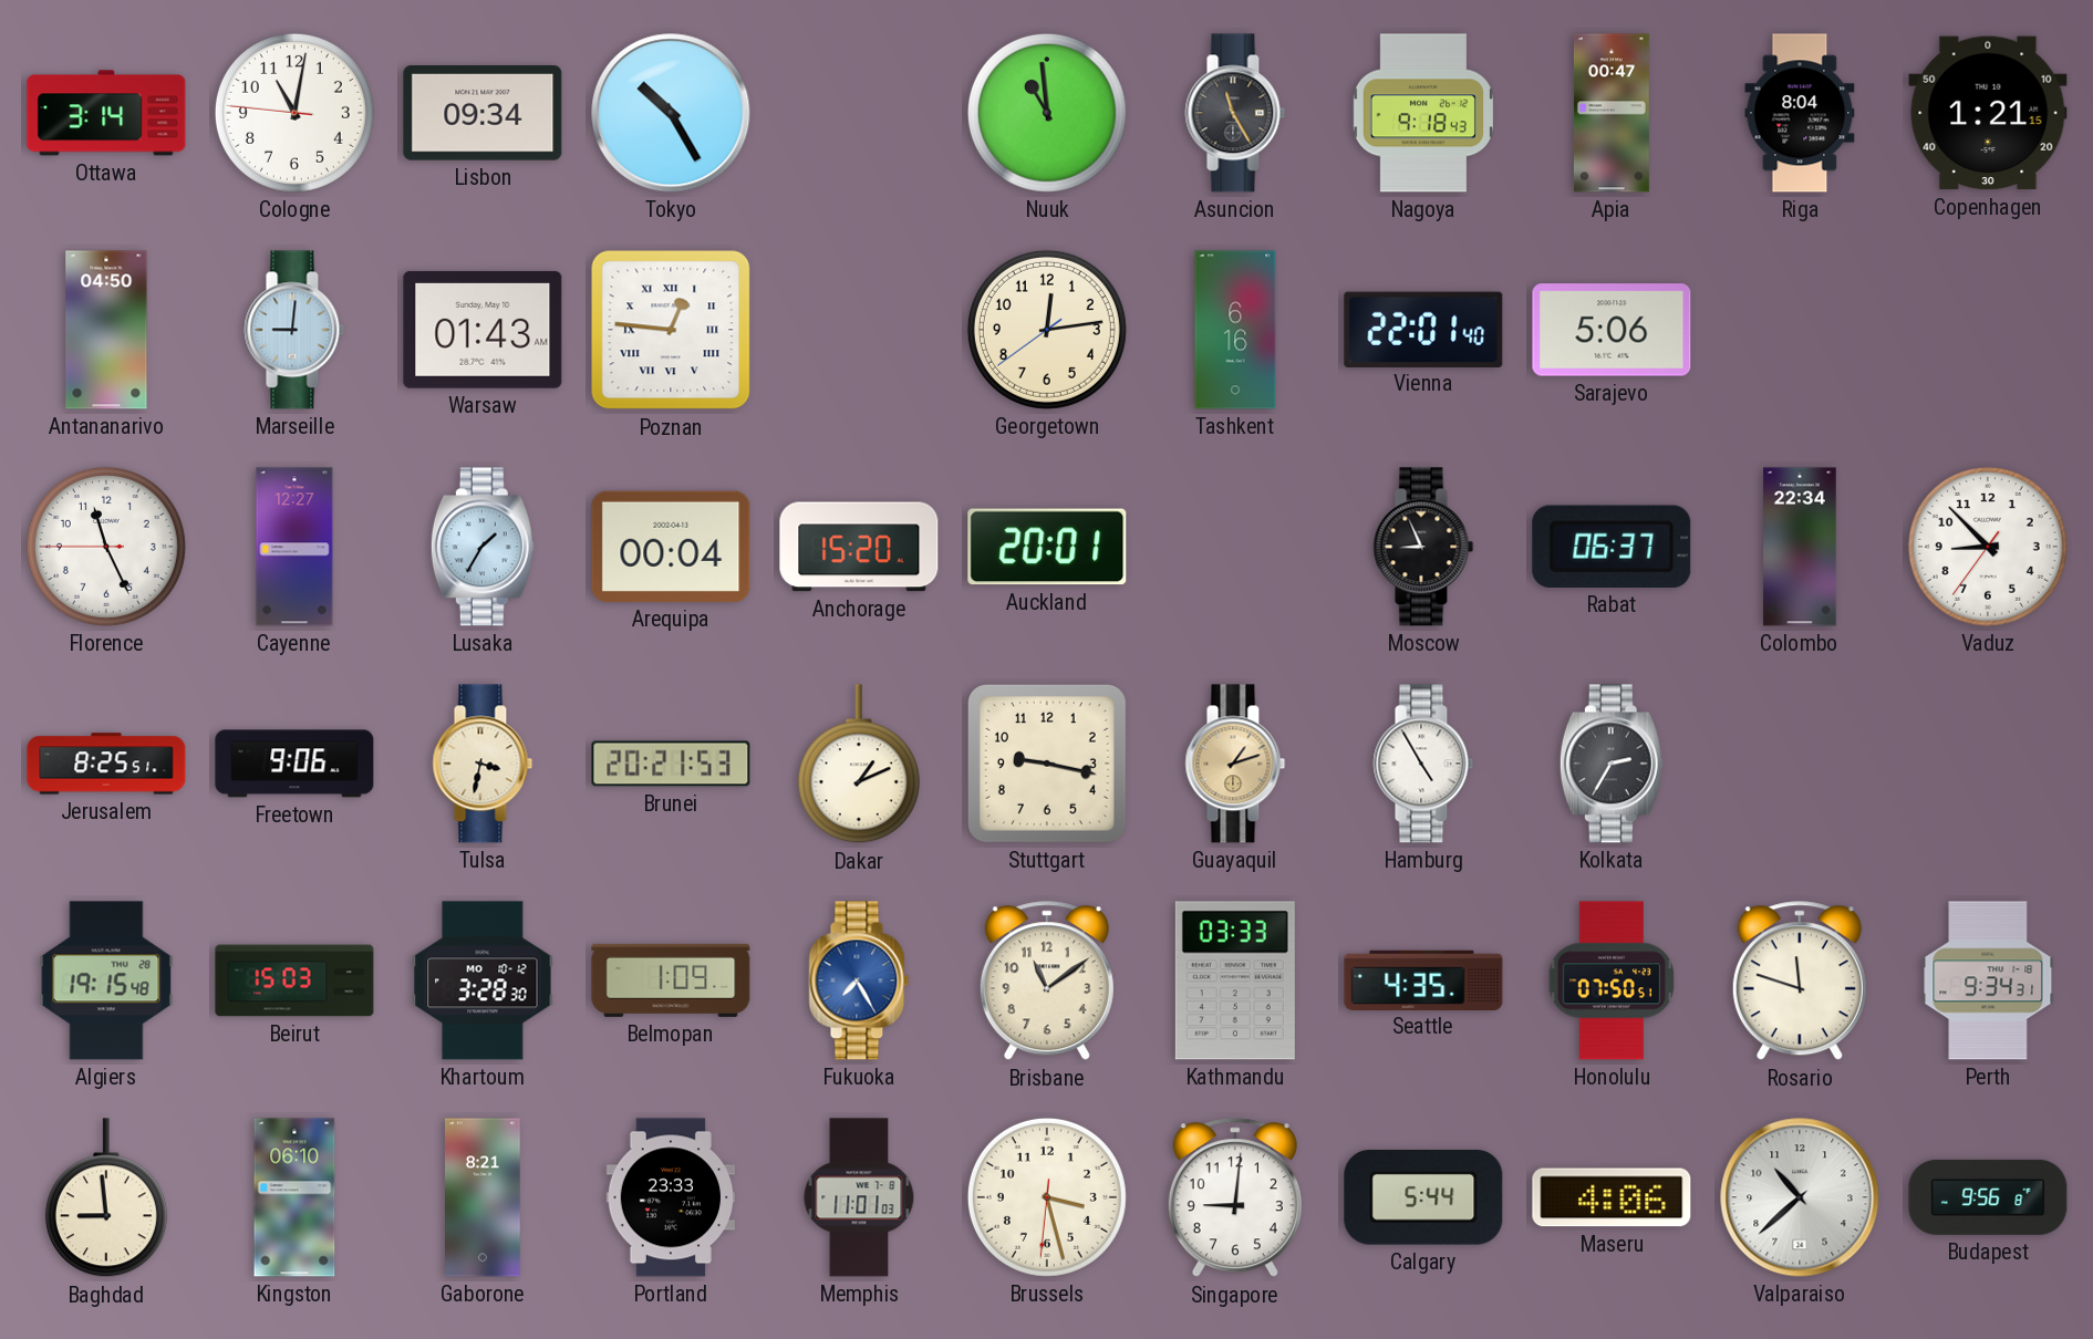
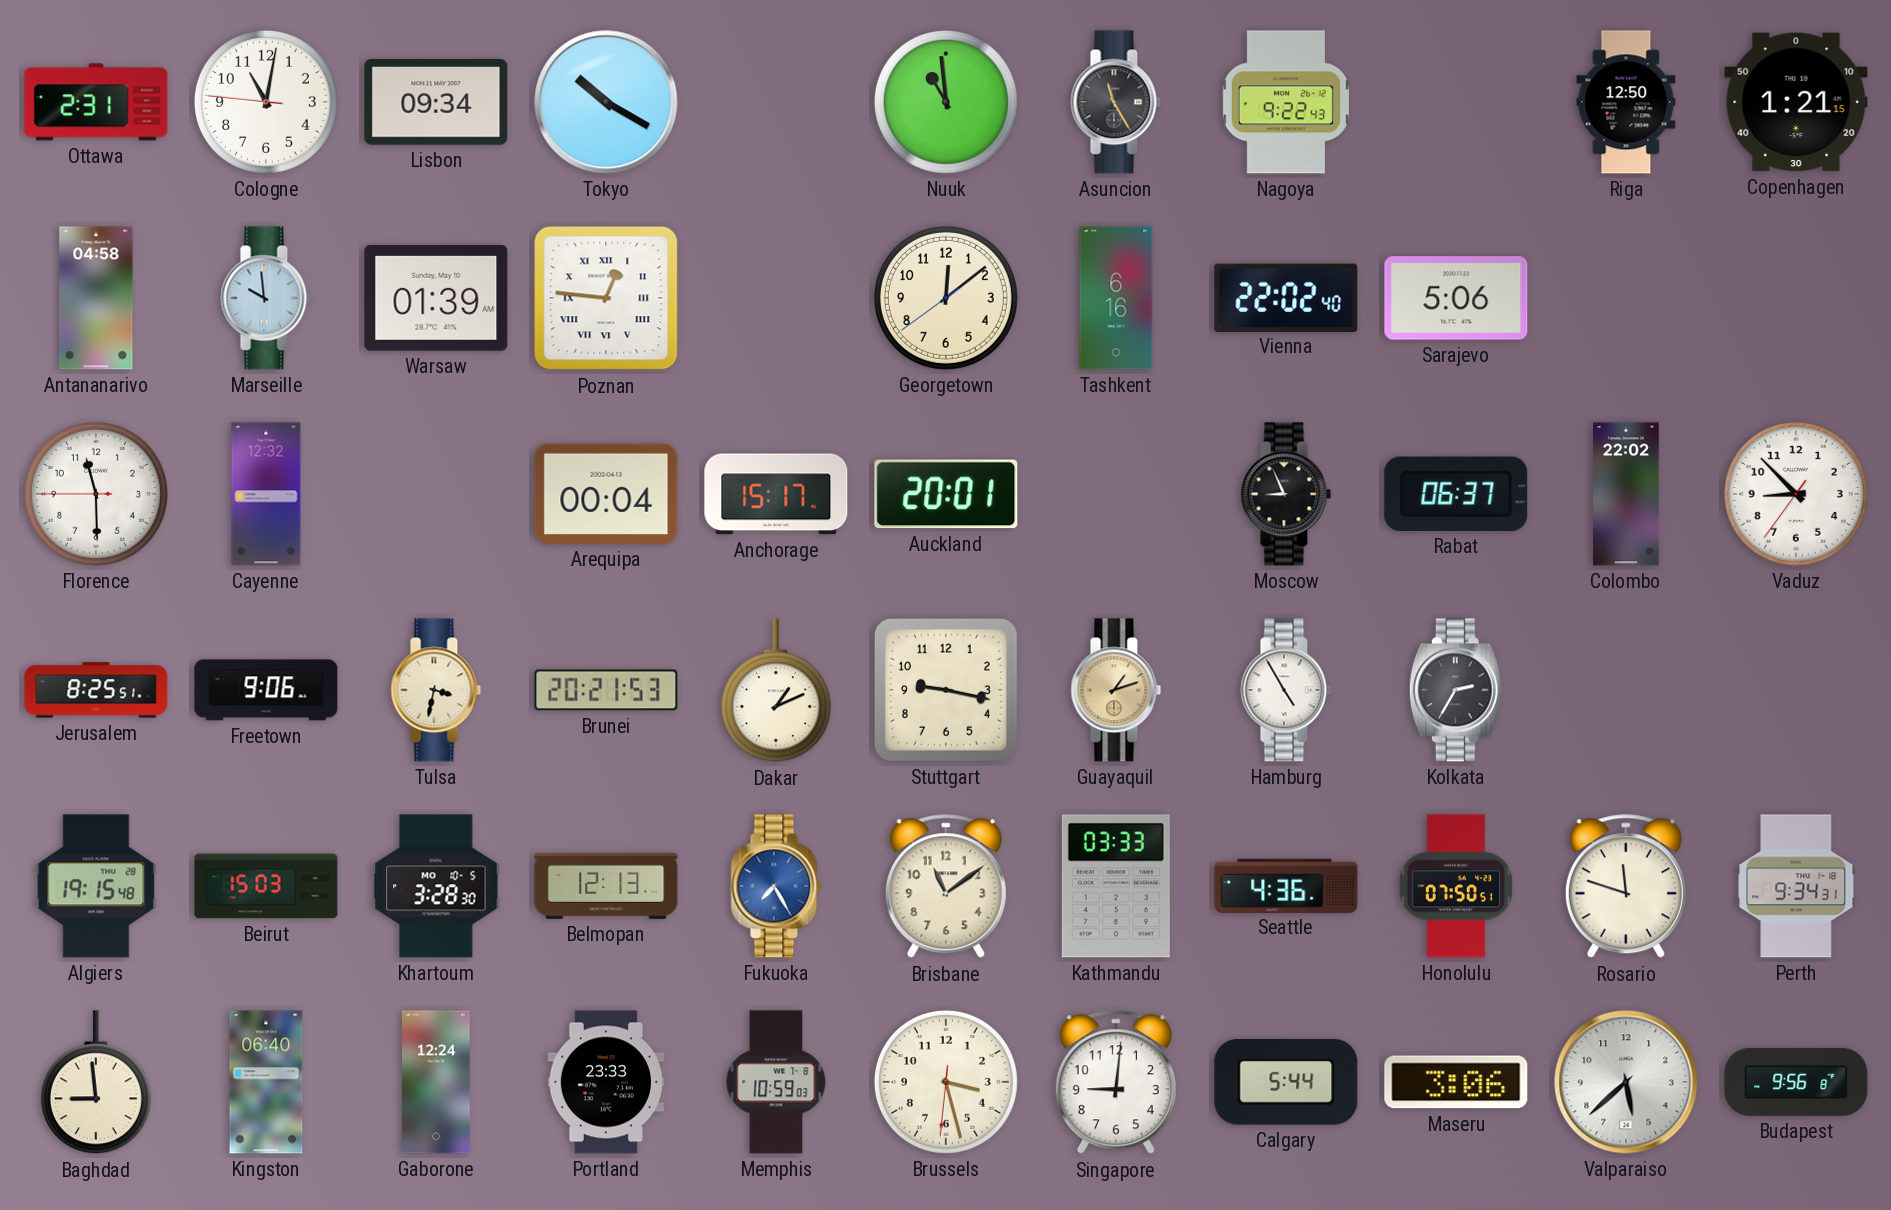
Ottawa: 3:14 -> 2:31
Tokyo: 10:25 -> 10:20
Nagoya: 9:18 -> 9:22
Apia: 00:47 -> none
Riga: 8:04 -> 12:50
Antananarivo: 04:50 -> 04:58
Marseille: 9:01 -> 9:59
Warsaw: 01:43 -> 01:39
Georgetown: 12:13 -> 12:08
Vienna: 22:01 -> 22:02
Florence: 11:25 -> 11:29
Cayenne: 12:27 -> 12:32
Lusaka: 1:35 -> none
Anchorage: 15:20 -> 15:17
Colombo: 22:34 -> 22:02
Khartoum date: MO 10-12 -> MO 10-5
Belmopan: 1:09 -> 12:13
Seattle: 4:35 -> 4:36
Kingston: 06:10 -> 06:40
Gaborone: 8:21 -> 12:24
Memphis: 11:01 -> 10:59
Maseru: 4:06 -> 3:06
Valparaiso: 10:38 -> 5:38
